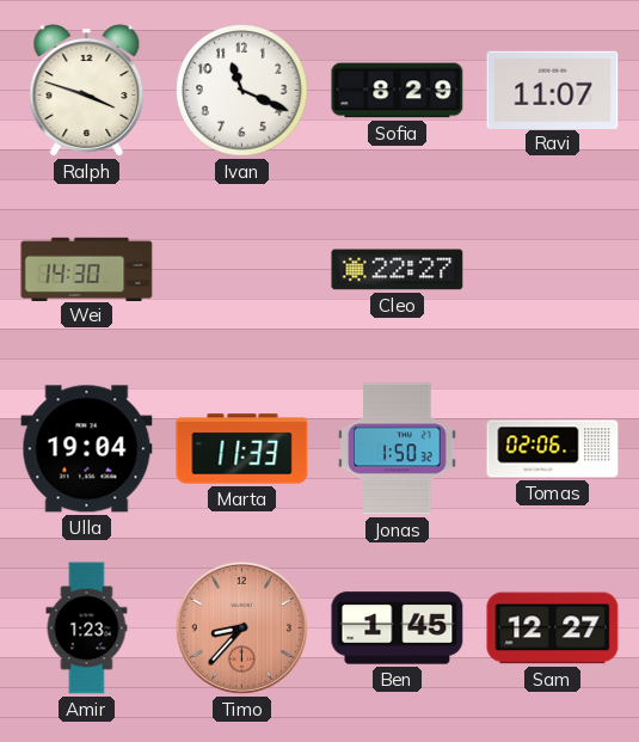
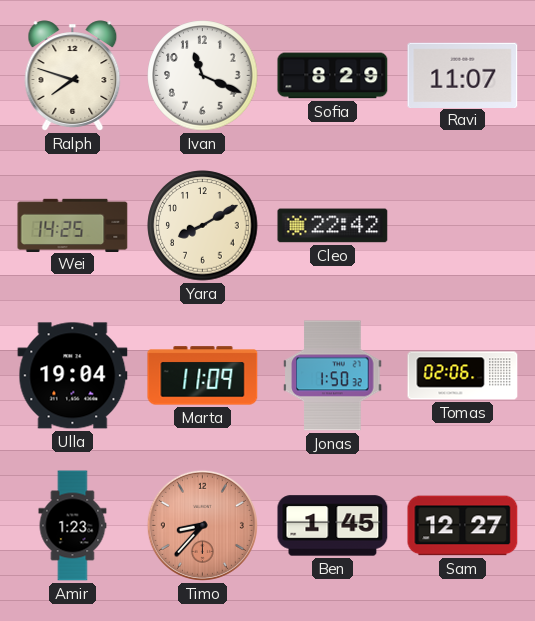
Ralph: 3:48 -> 7:48
Wei: 14:30 -> 14:25
Yara: none -> 8:10
Cleo: 22:27 -> 22:42
Marta: 11:33 -> 11:09
